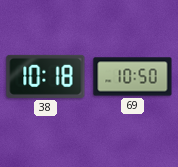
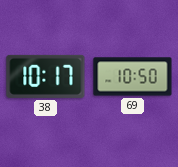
38: 10:18 -> 10:17
